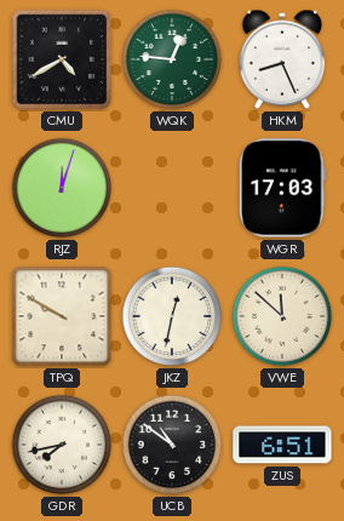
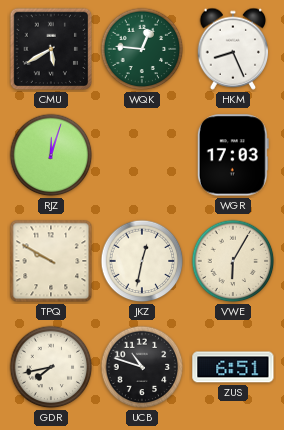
CMU: 4:40 -> 5:40
VWE: 11:52 -> 6:05
UCB: 10:51 -> 10:48
